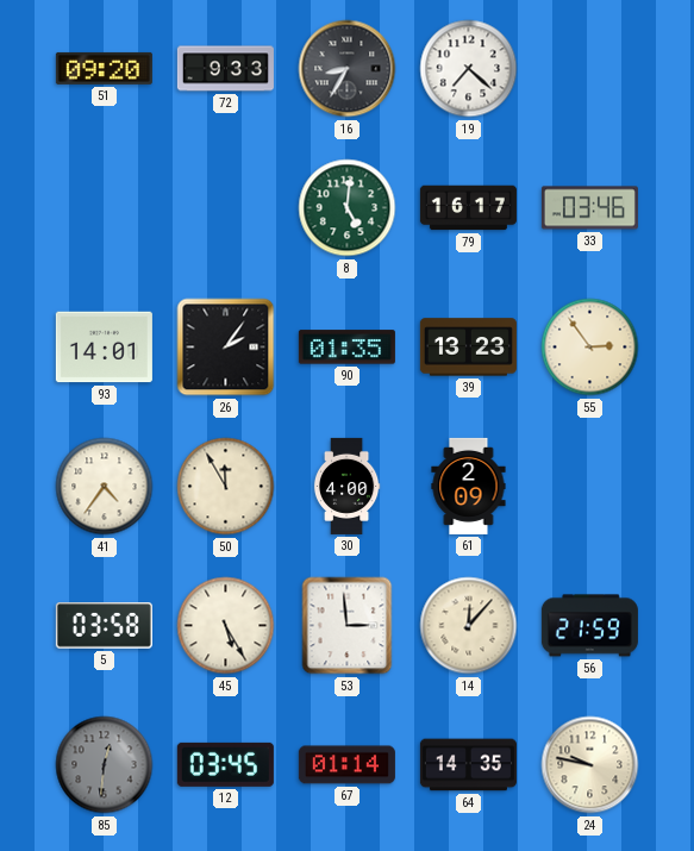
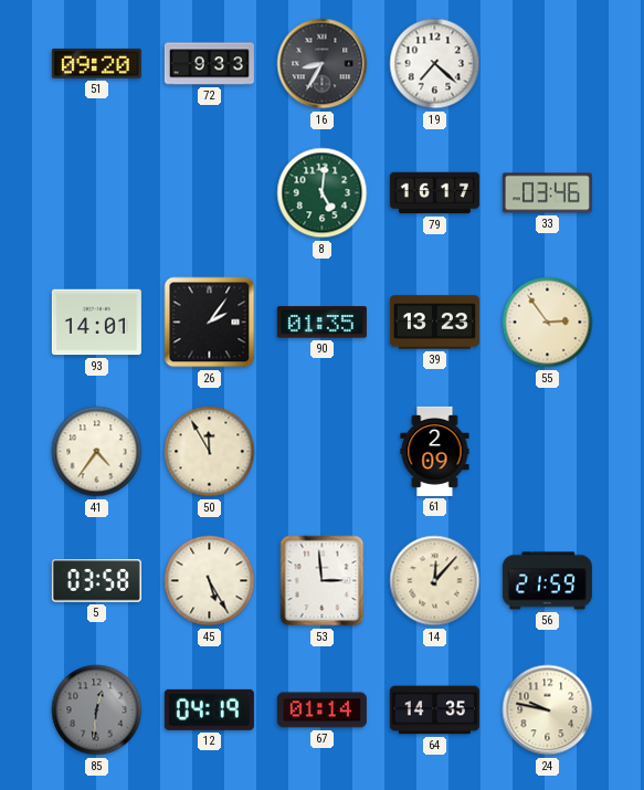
30: 4:00 -> none
12: 03:45 -> 04:19
